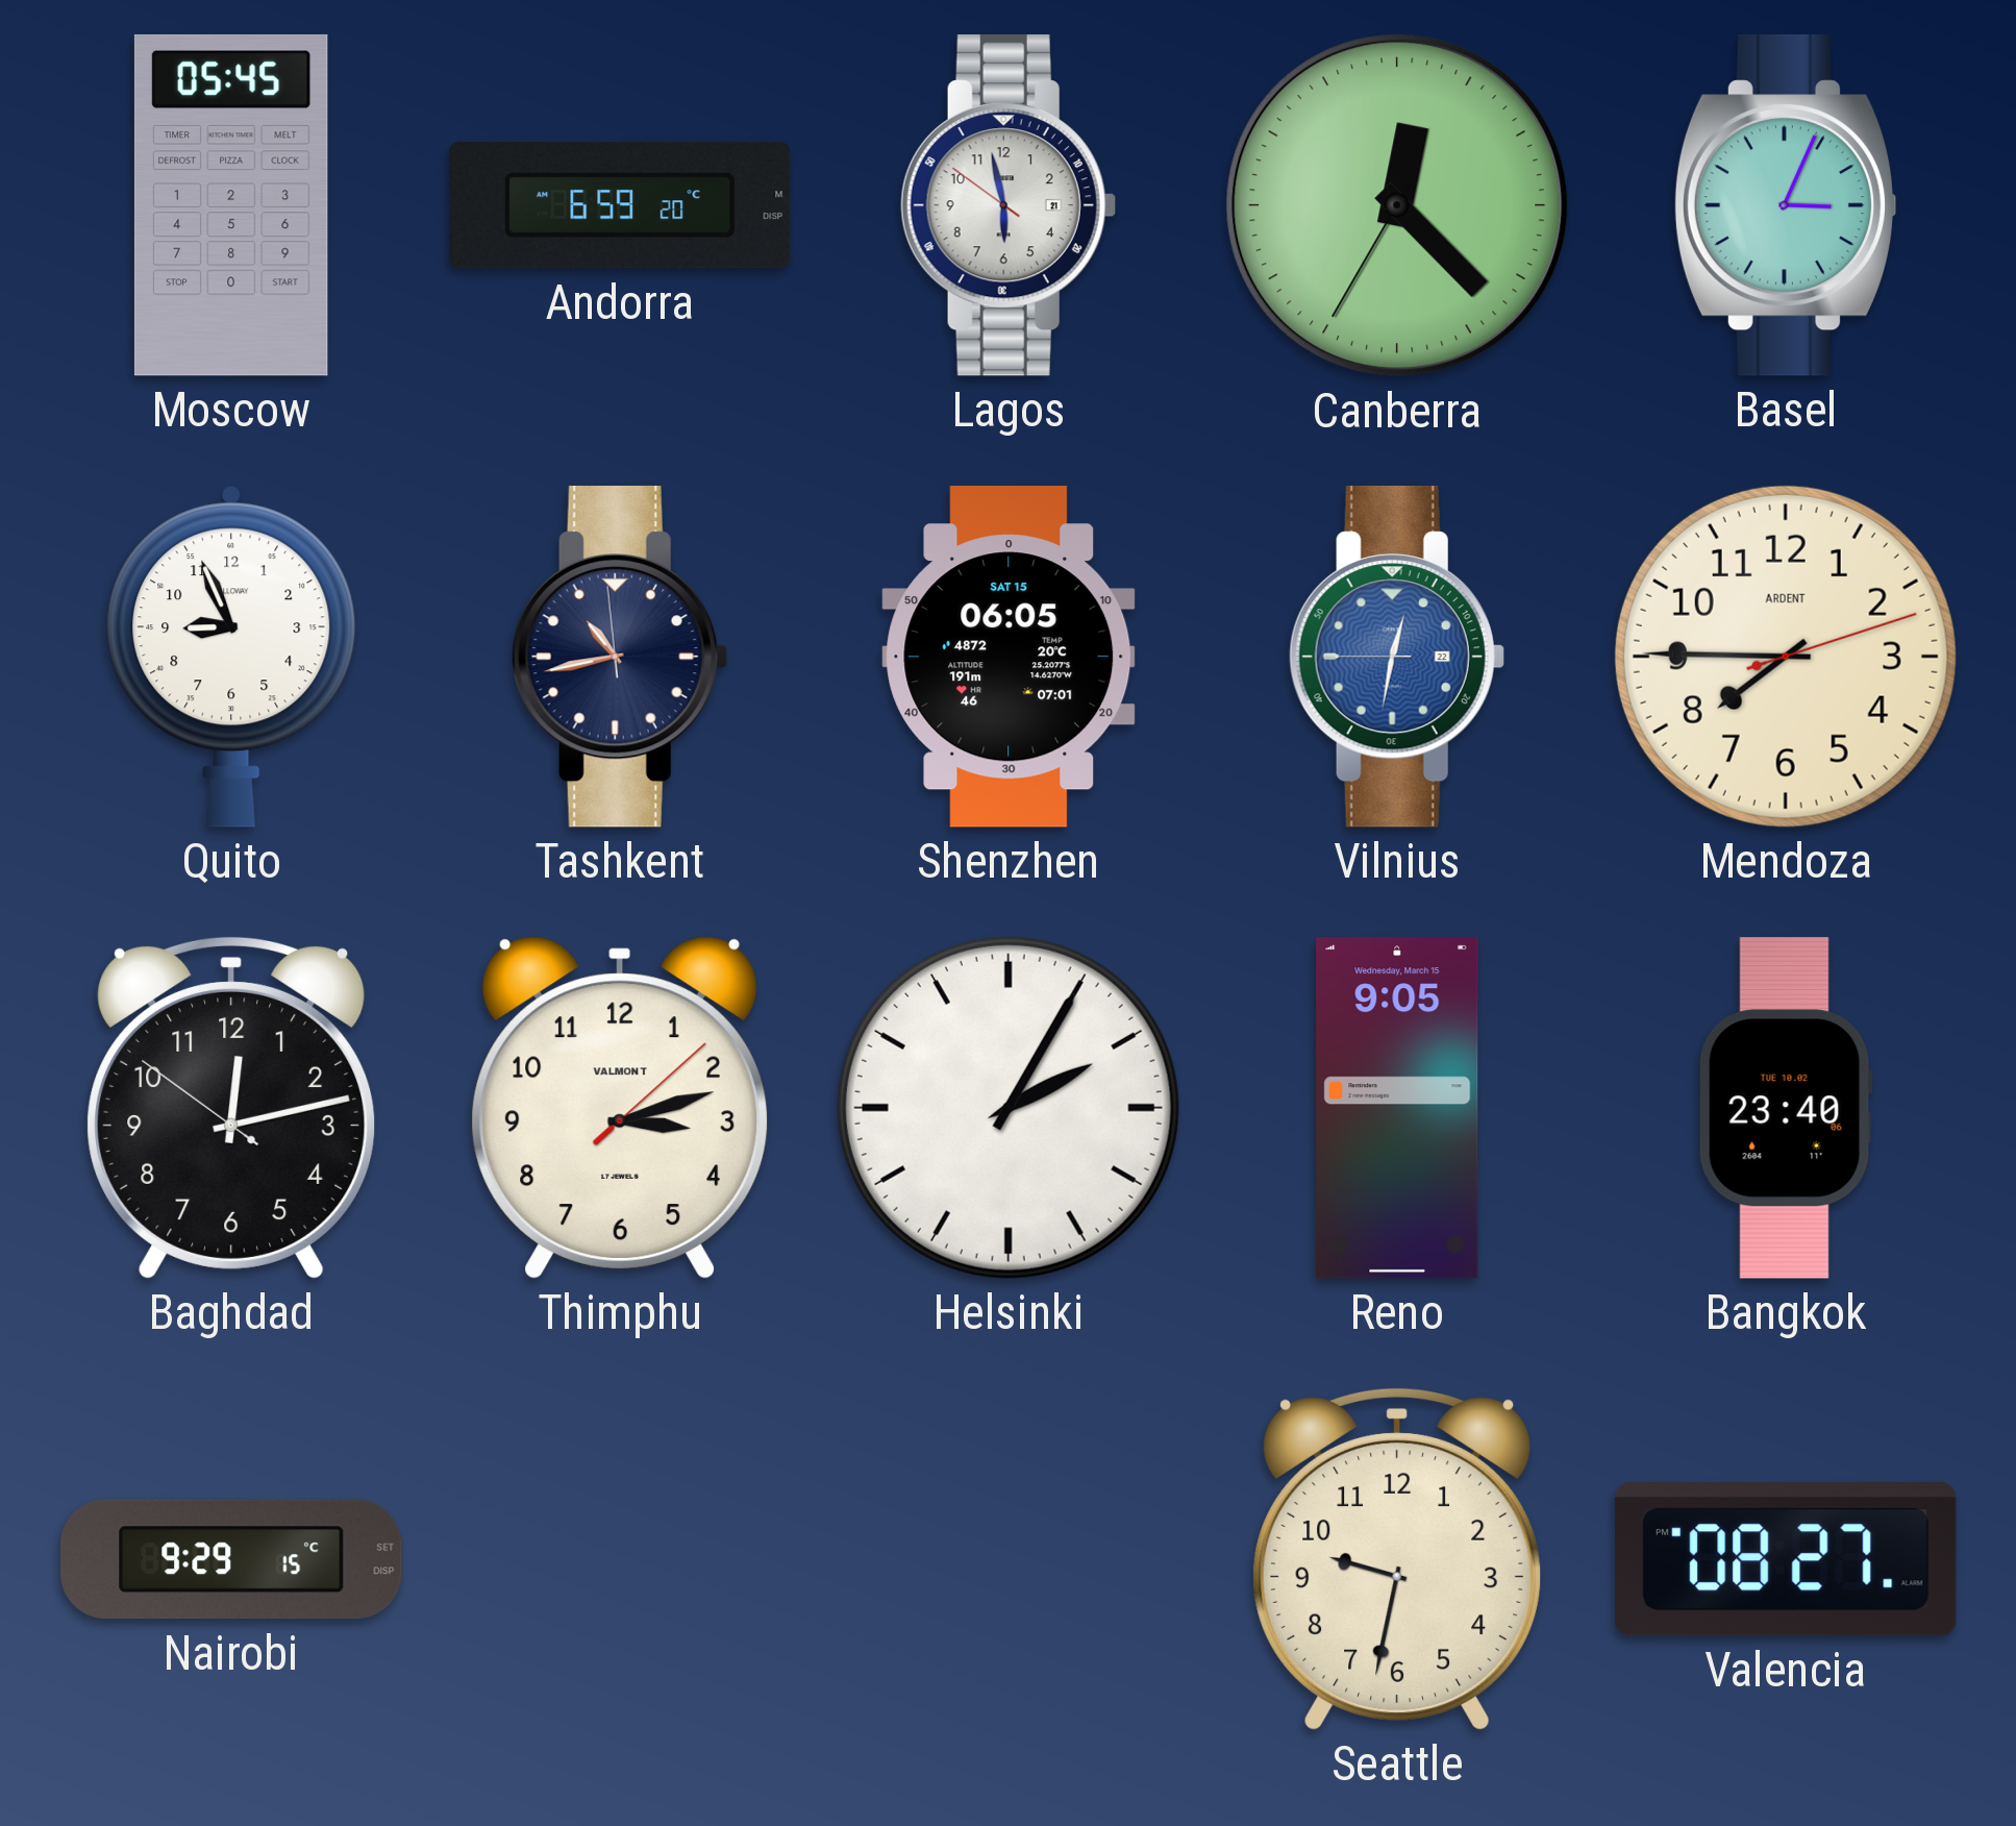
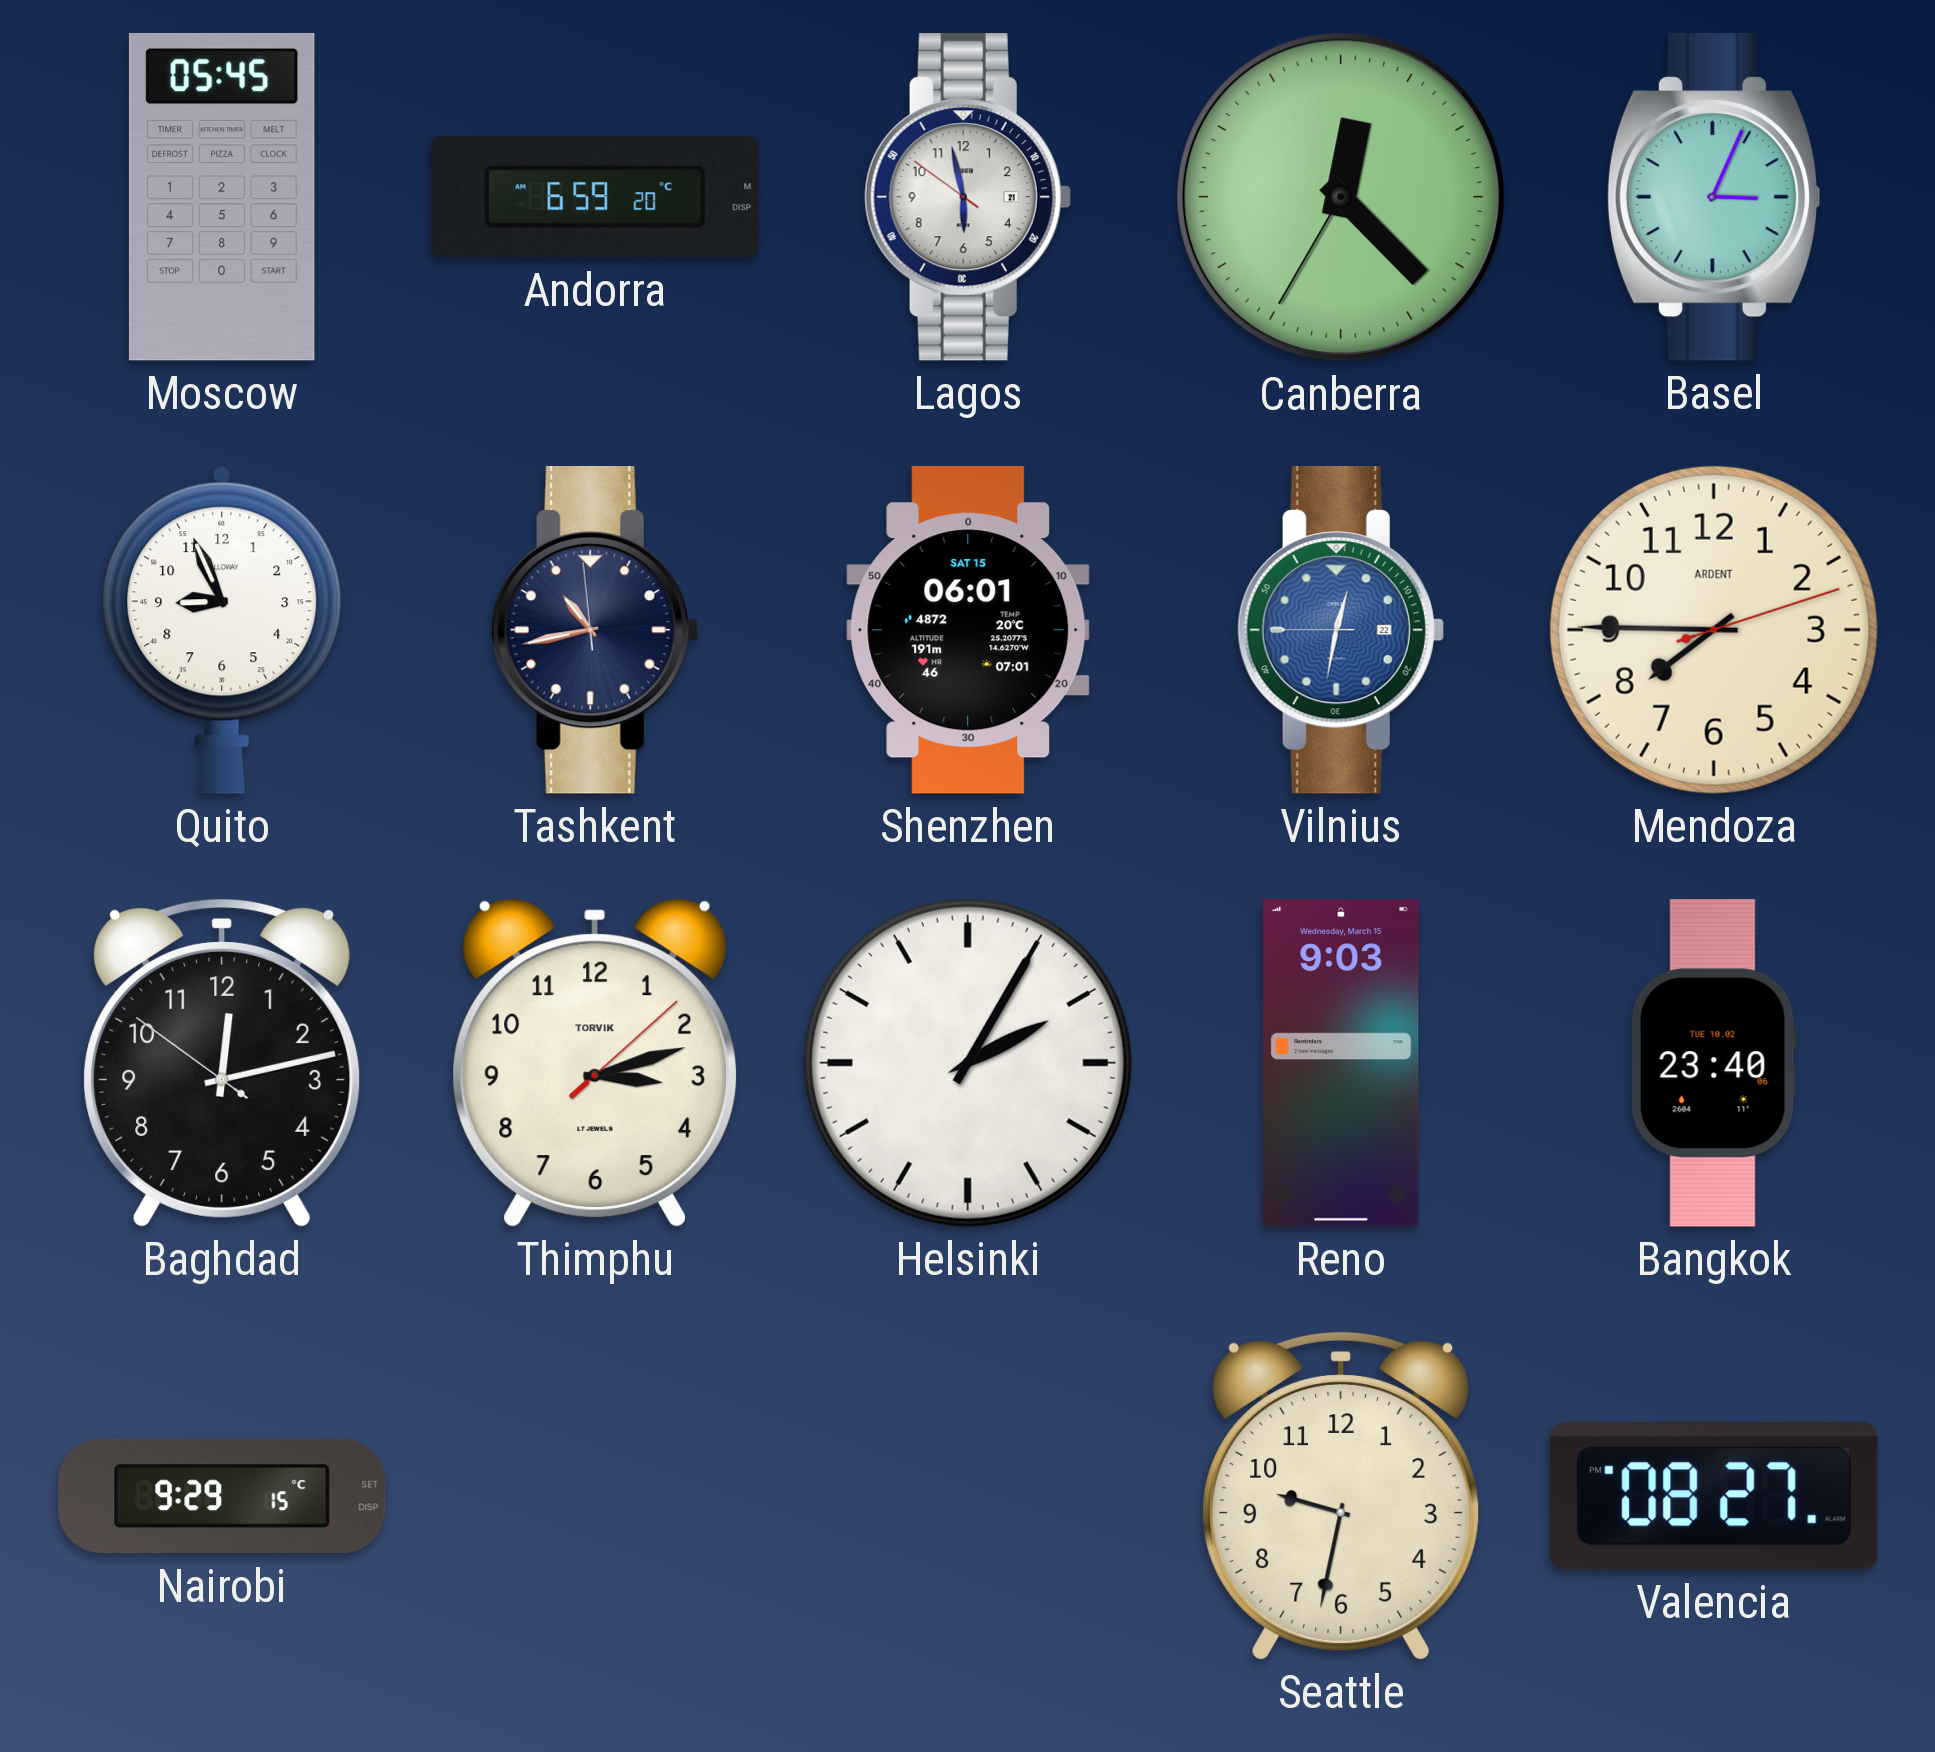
Shenzhen: 06:05 -> 06:01
Thimphu brand: VALMONT -> TORVIK
Reno: 9:05 -> 9:03
